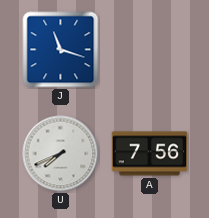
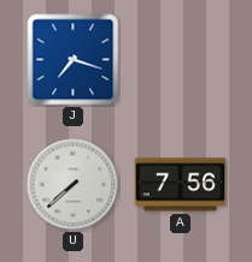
J: 11:18 -> 7:18
U: 7:41 -> 7:38
